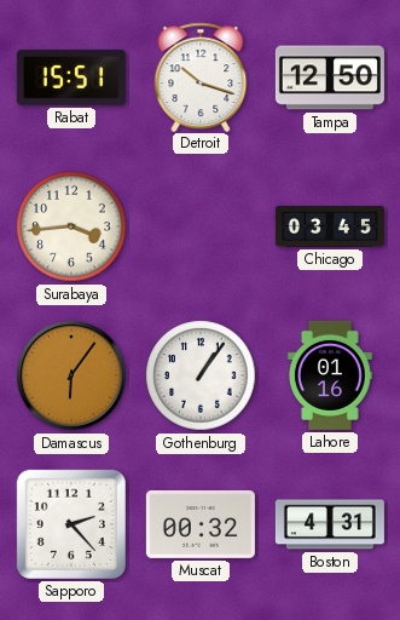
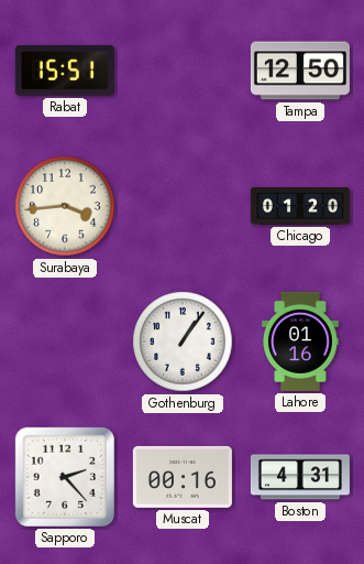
Detroit: 10:18 -> none
Chicago: 03:45 -> 01:20
Damascus: 6:06 -> none
Muscat: 00:32 -> 00:16
